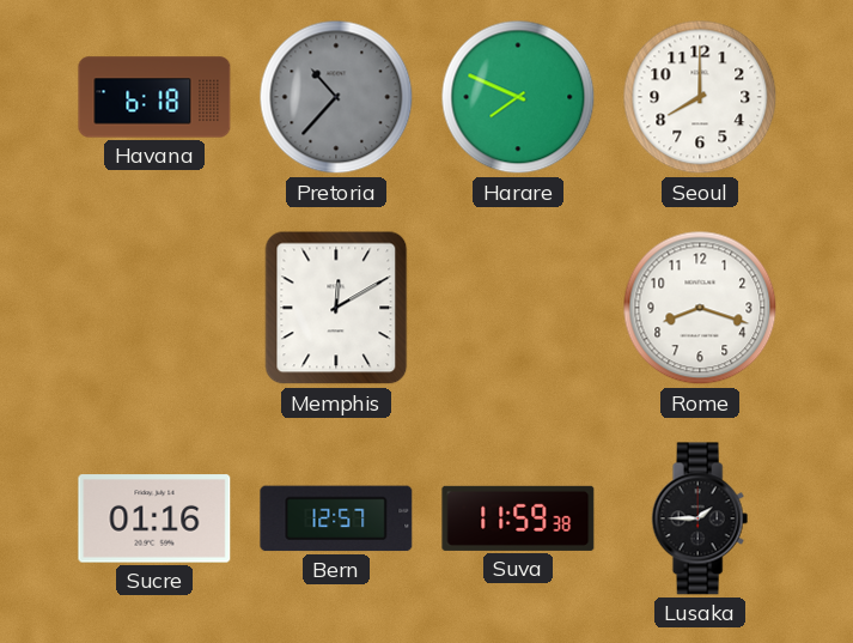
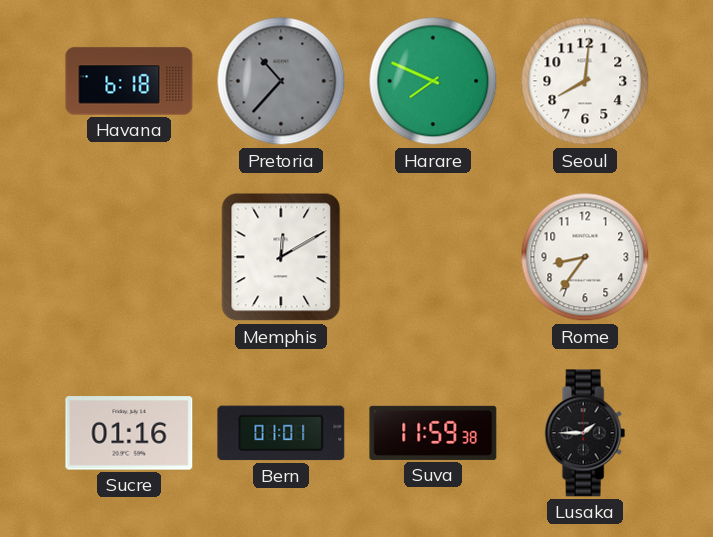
Seoul: 8:00 -> 8:01
Rome: 8:18 -> 8:36
Bern: 12:57 -> 01:01
